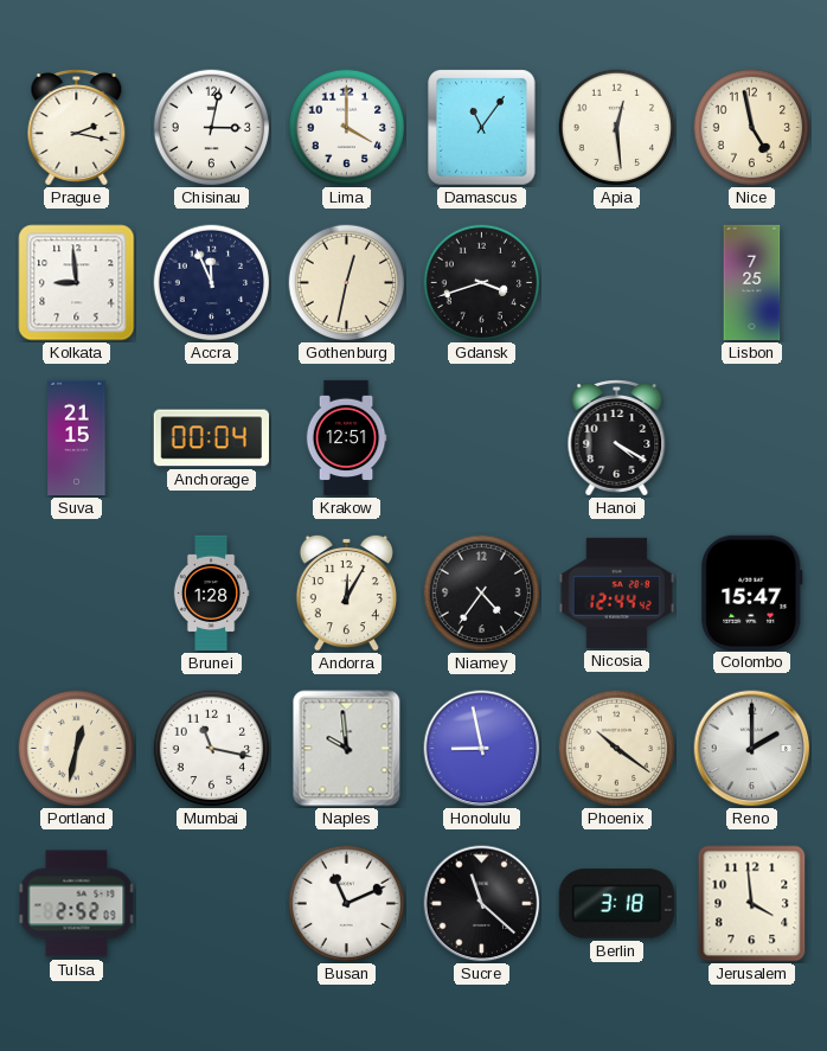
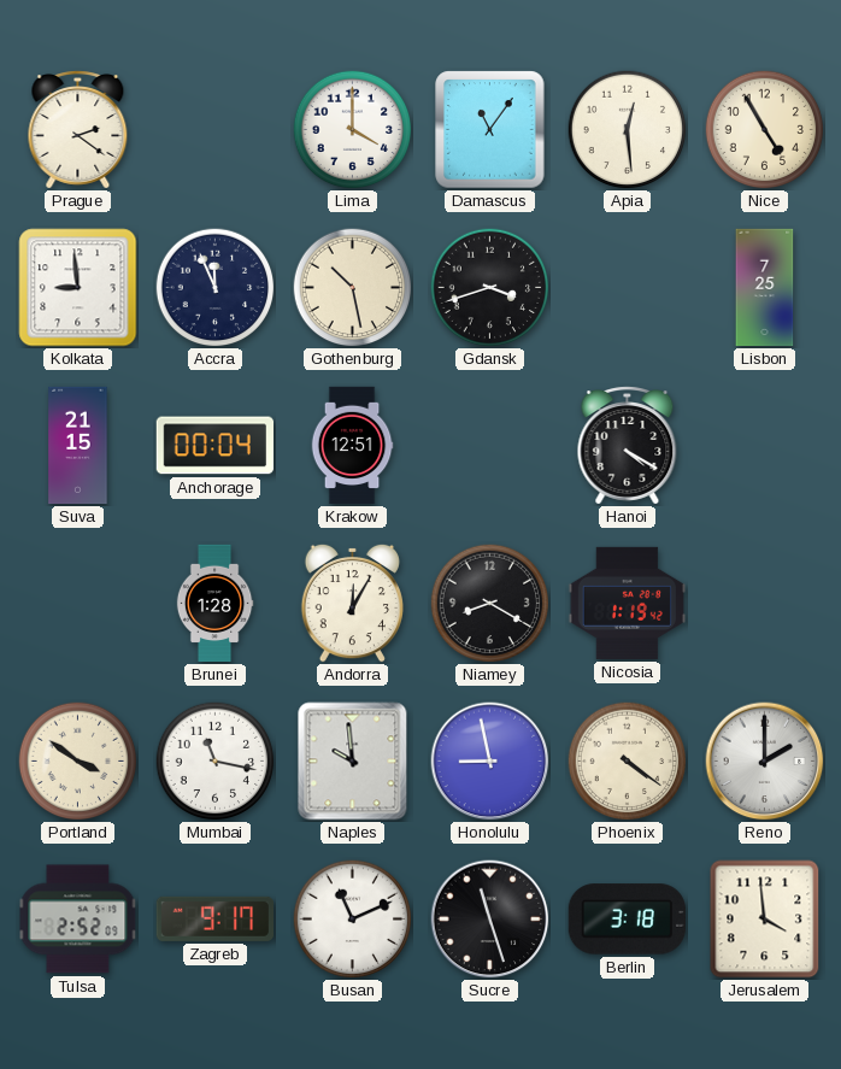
Prague: 2:17 -> 2:21
Chisinau: 3:02 -> none
Nice: 4:58 -> 4:55
Gothenburg: 12:32 -> 10:28
Niamey: 4:36 -> 8:20
Nicosia: 12:44 -> 1:19
Colombo: 15:47 -> none
Portland: 12:32 -> 3:51
Phoenix: 10:21 -> 4:21
Zagreb: none -> 9:17
Sucre: 11:22 -> 11:27
